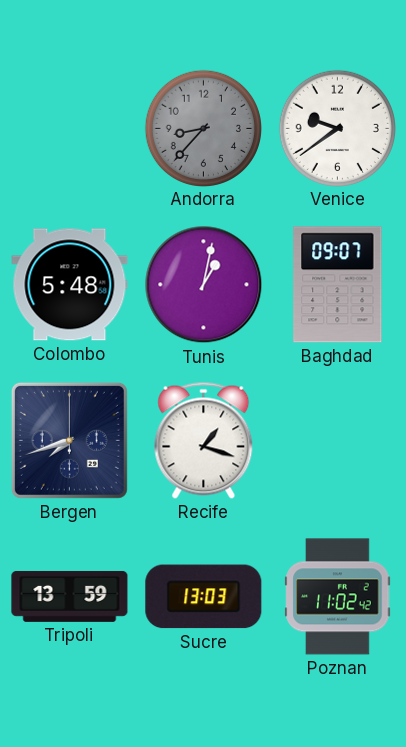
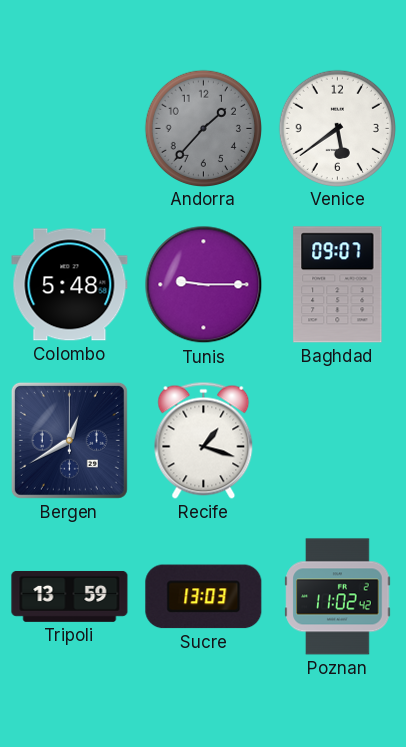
Andorra: 8:37 -> 1:37
Venice: 9:39 -> 5:39
Tunis: 1:02 -> 9:15
Bergen: 7:42 -> 12:40
